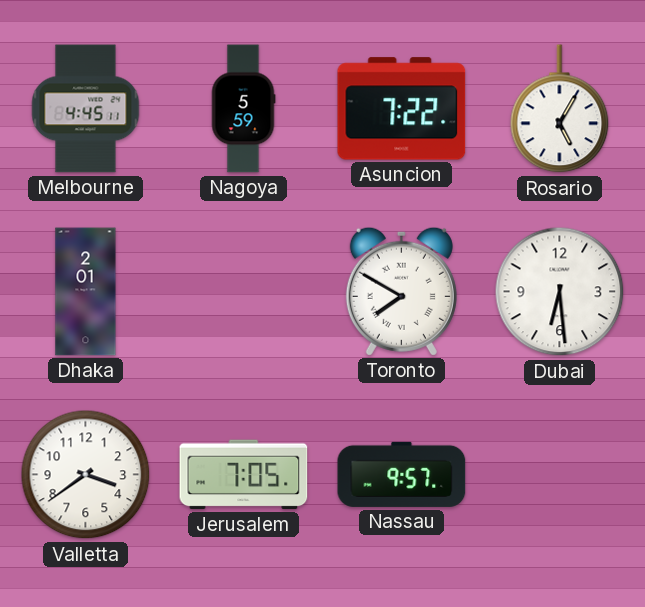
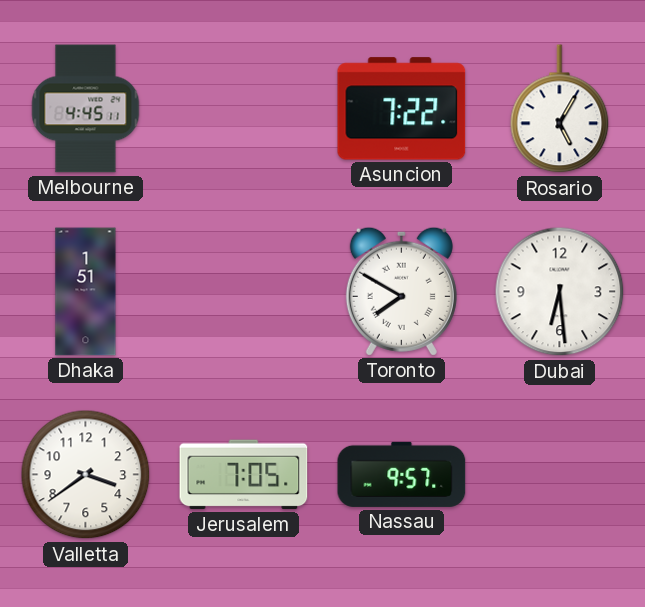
Nagoya: 5:59 -> none
Dhaka: 2:01 -> 1:51
